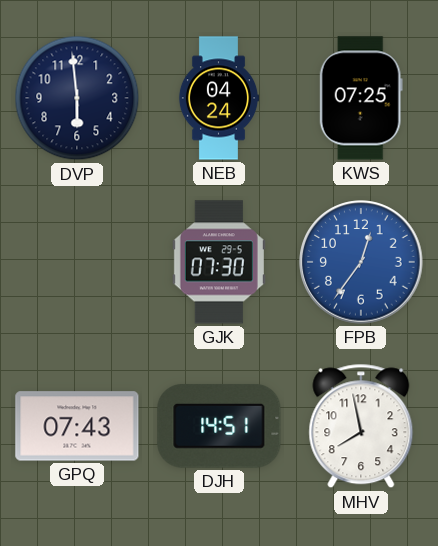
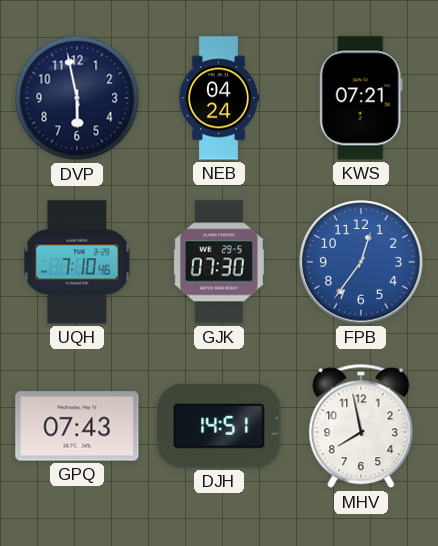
DVP: 5:59 -> 5:58
KWS: 07:25 -> 07:21
UQH: none -> 7:10
